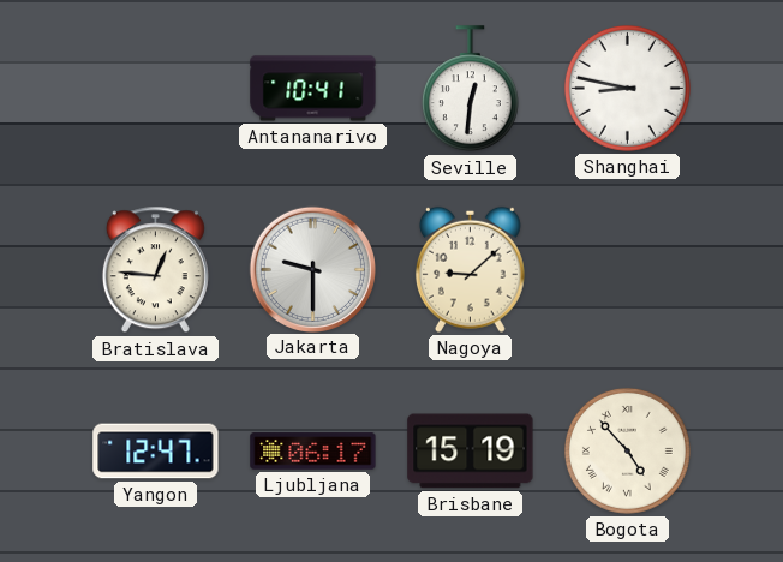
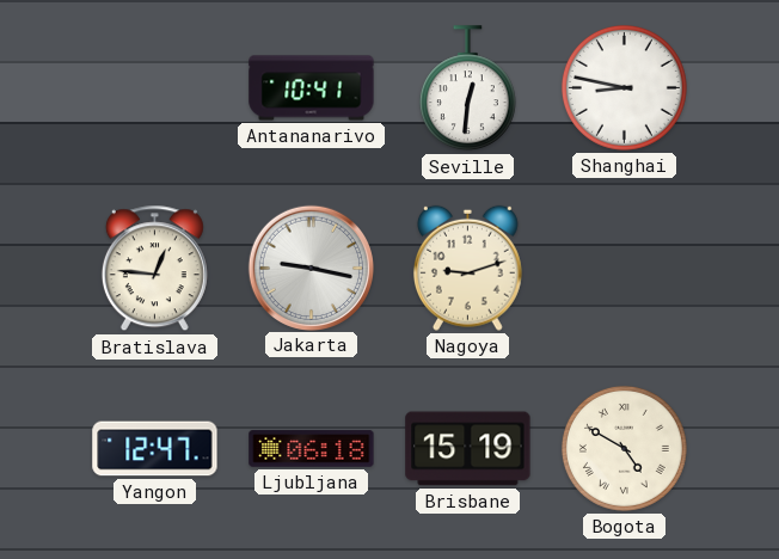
Jakarta: 9:30 -> 9:17
Nagoya: 9:08 -> 9:12
Ljubljana: 06:17 -> 06:18
Bogota: 4:53 -> 4:50
